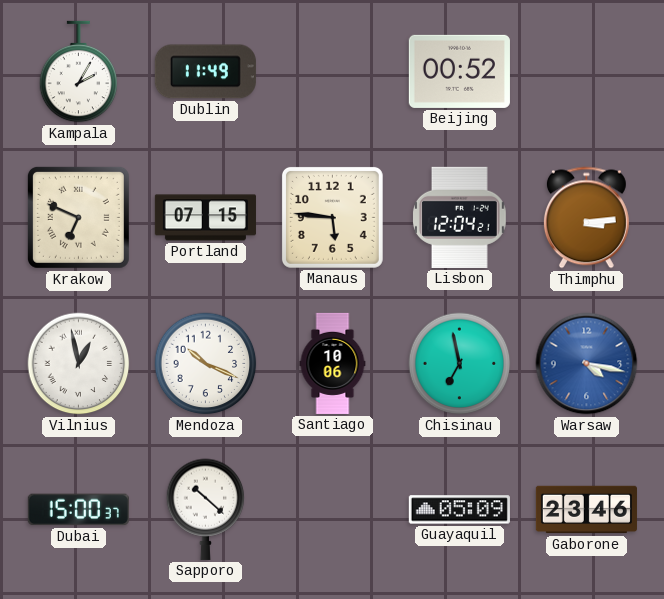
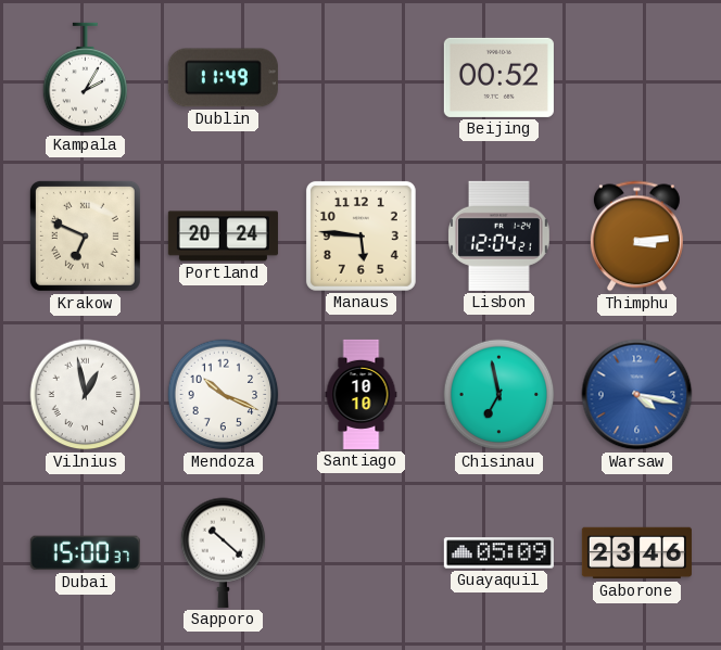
Portland: 07:15 -> 20:24
Santiago: 10:06 -> 10:10
